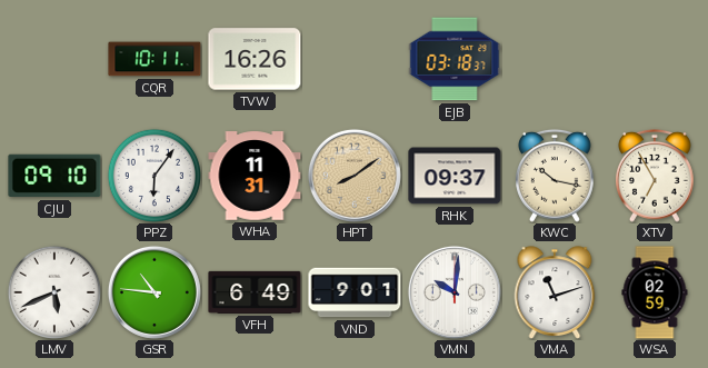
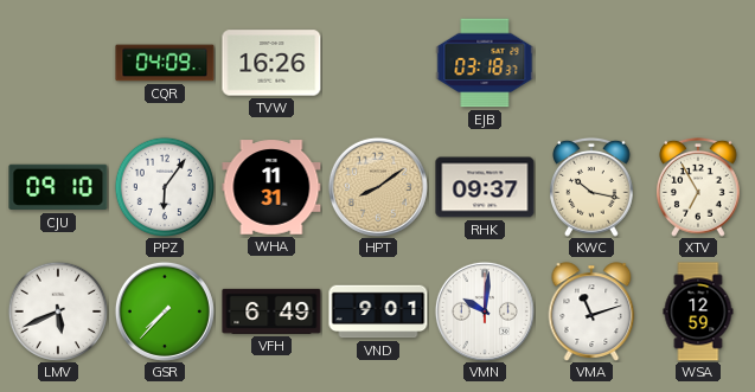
CQR: 10:11 -> 04:09
GSR: 10:46 -> 7:37
WSA: 02:59 -> 12:59
